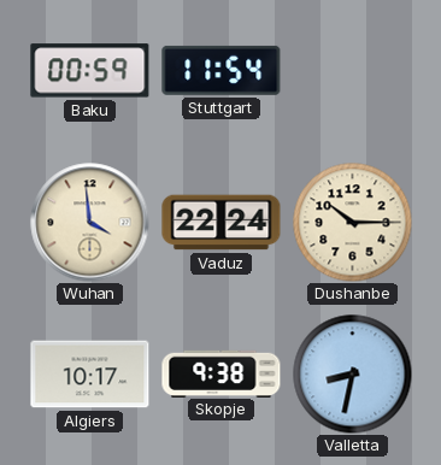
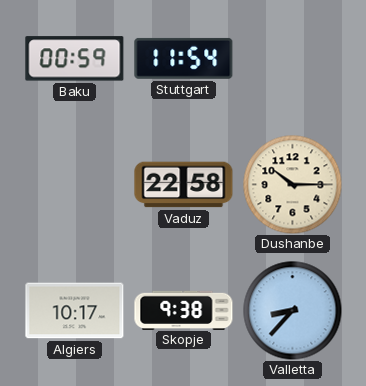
Wuhan: 3:59 -> none
Vaduz: 22:24 -> 22:58
Valletta: 8:32 -> 8:37
